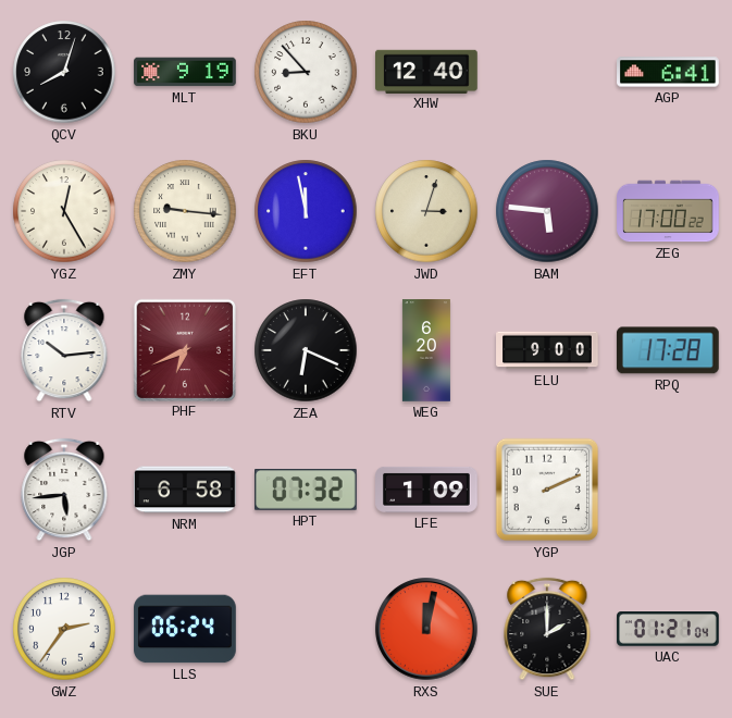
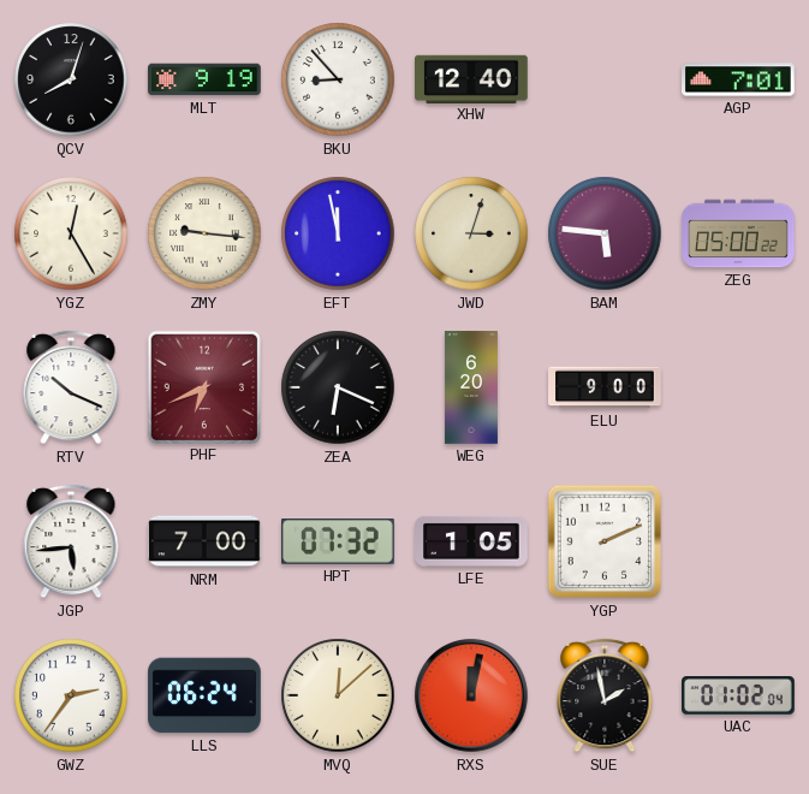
AGP: 6:41 -> 7:01
ZEG: 17:00 -> 05:00
RTV: 10:14 -> 10:19
RPQ: 17:28 -> none
NRM: 6:58 -> 7:00
LFE: 1:09 -> 1:05
MVQ: none -> 12:08
SUE: 2:00 -> 1:58
UAC: 01:21 -> 01:02
